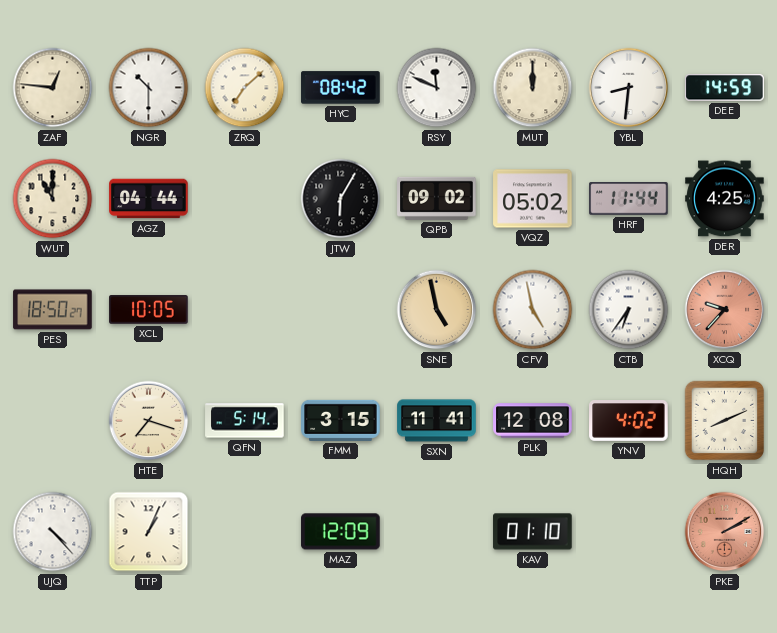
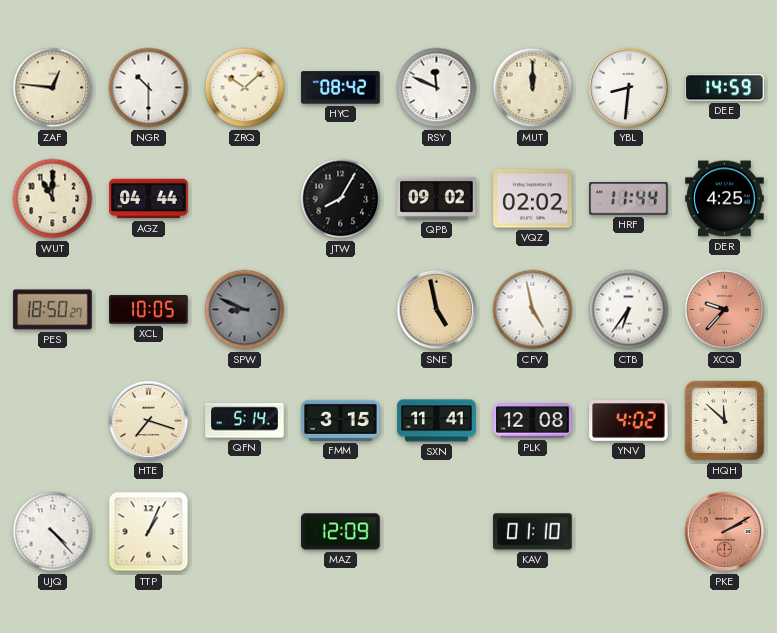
ZRQ: 7:08 -> 10:08
JTW: 6:05 -> 8:05
VQZ: 05:02 -> 02:02
SPW: none -> 8:49
HQH: 8:11 -> 11:52
